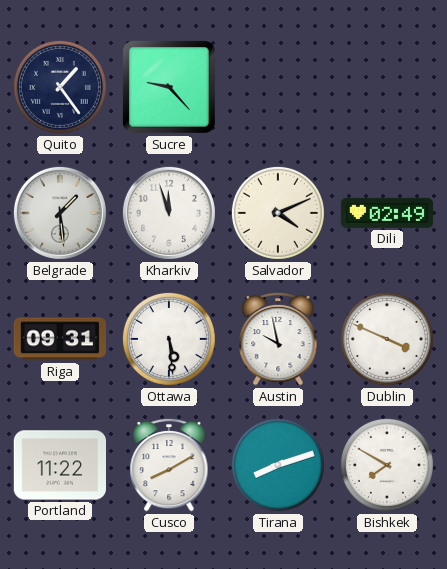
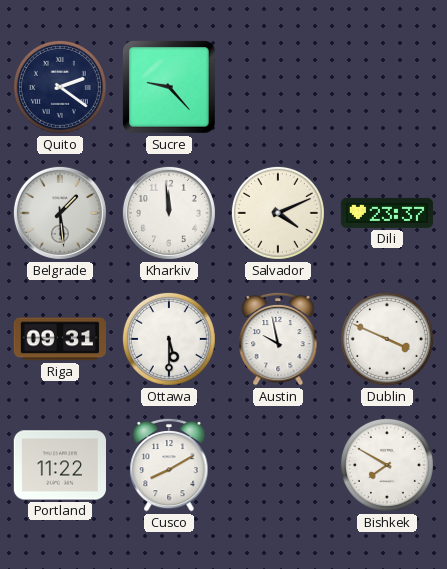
Quito: 1:24 -> 2:21
Kharkiv: 11:57 -> 11:59
Dili: 02:49 -> 23:37
Ottawa: 5:29 -> 5:30
Tirana: 8:12 -> none
